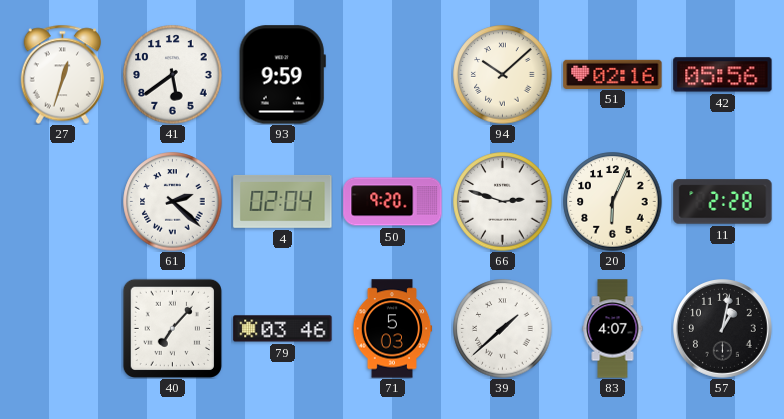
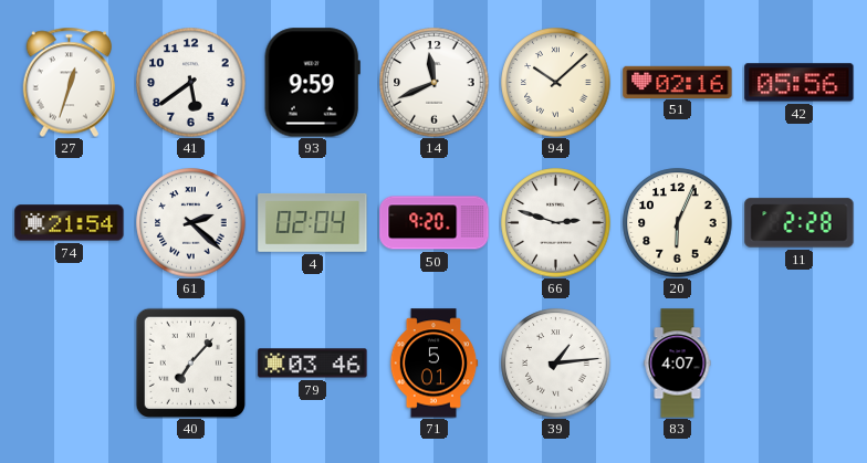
14: none -> 11:41
74: none -> 21:54
71: 5:03 -> 5:01
39: 1:38 -> 1:14
57: 1:02 -> none
